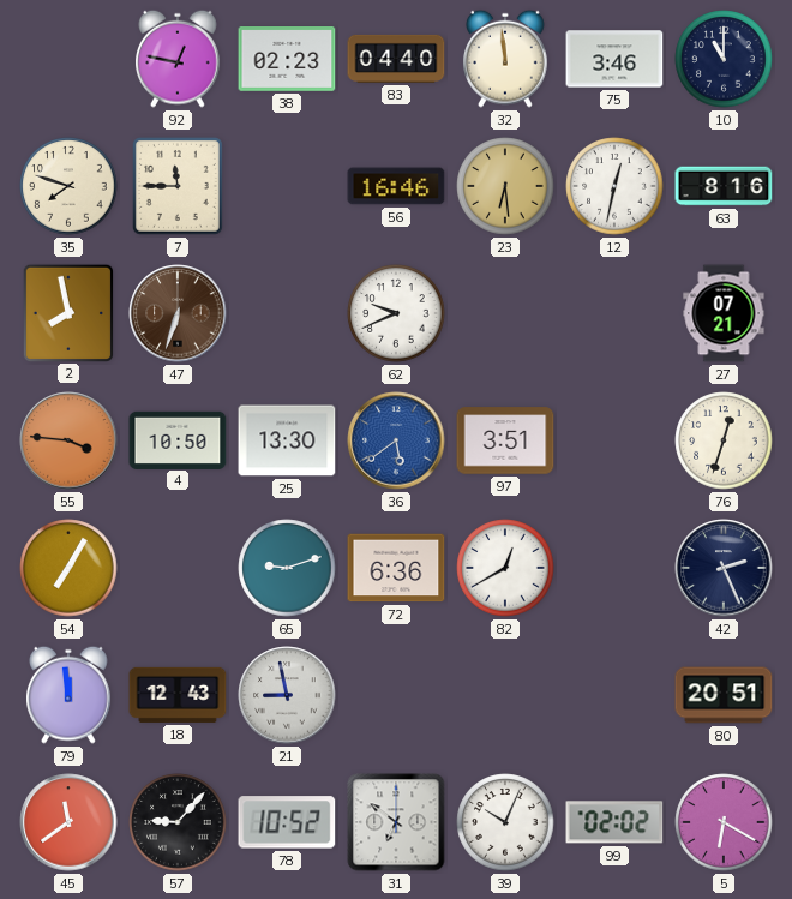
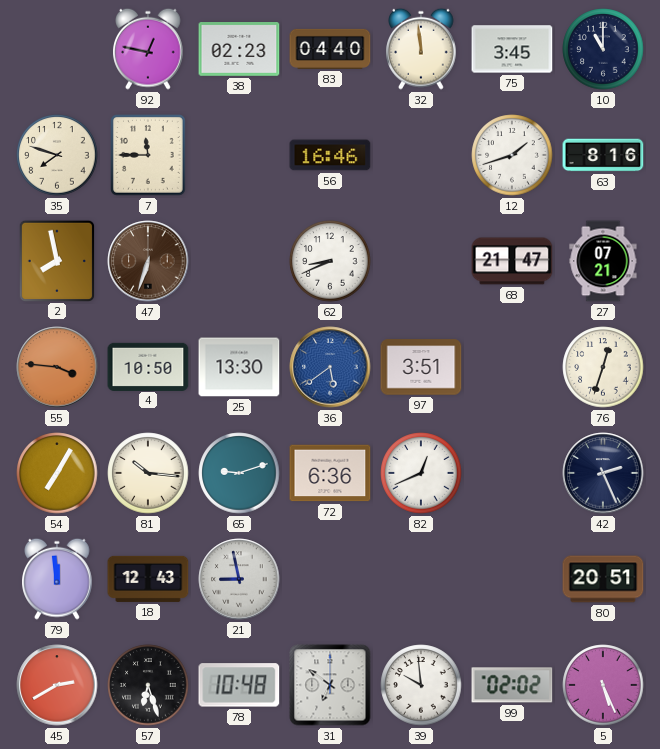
75: 3:46 -> 3:45
23: 6:29 -> none
12: 12:32 -> 1:42
62: 9:41 -> 8:41
68: none -> 21:47
81: none -> 10:16
82: 12:40 -> 12:41
45: 11:39 -> 2:40
57: 9:07 -> 6:27
78: 10:52 -> 10:48
39: 10:04 -> 9:59
5: 6:20 -> 5:26
